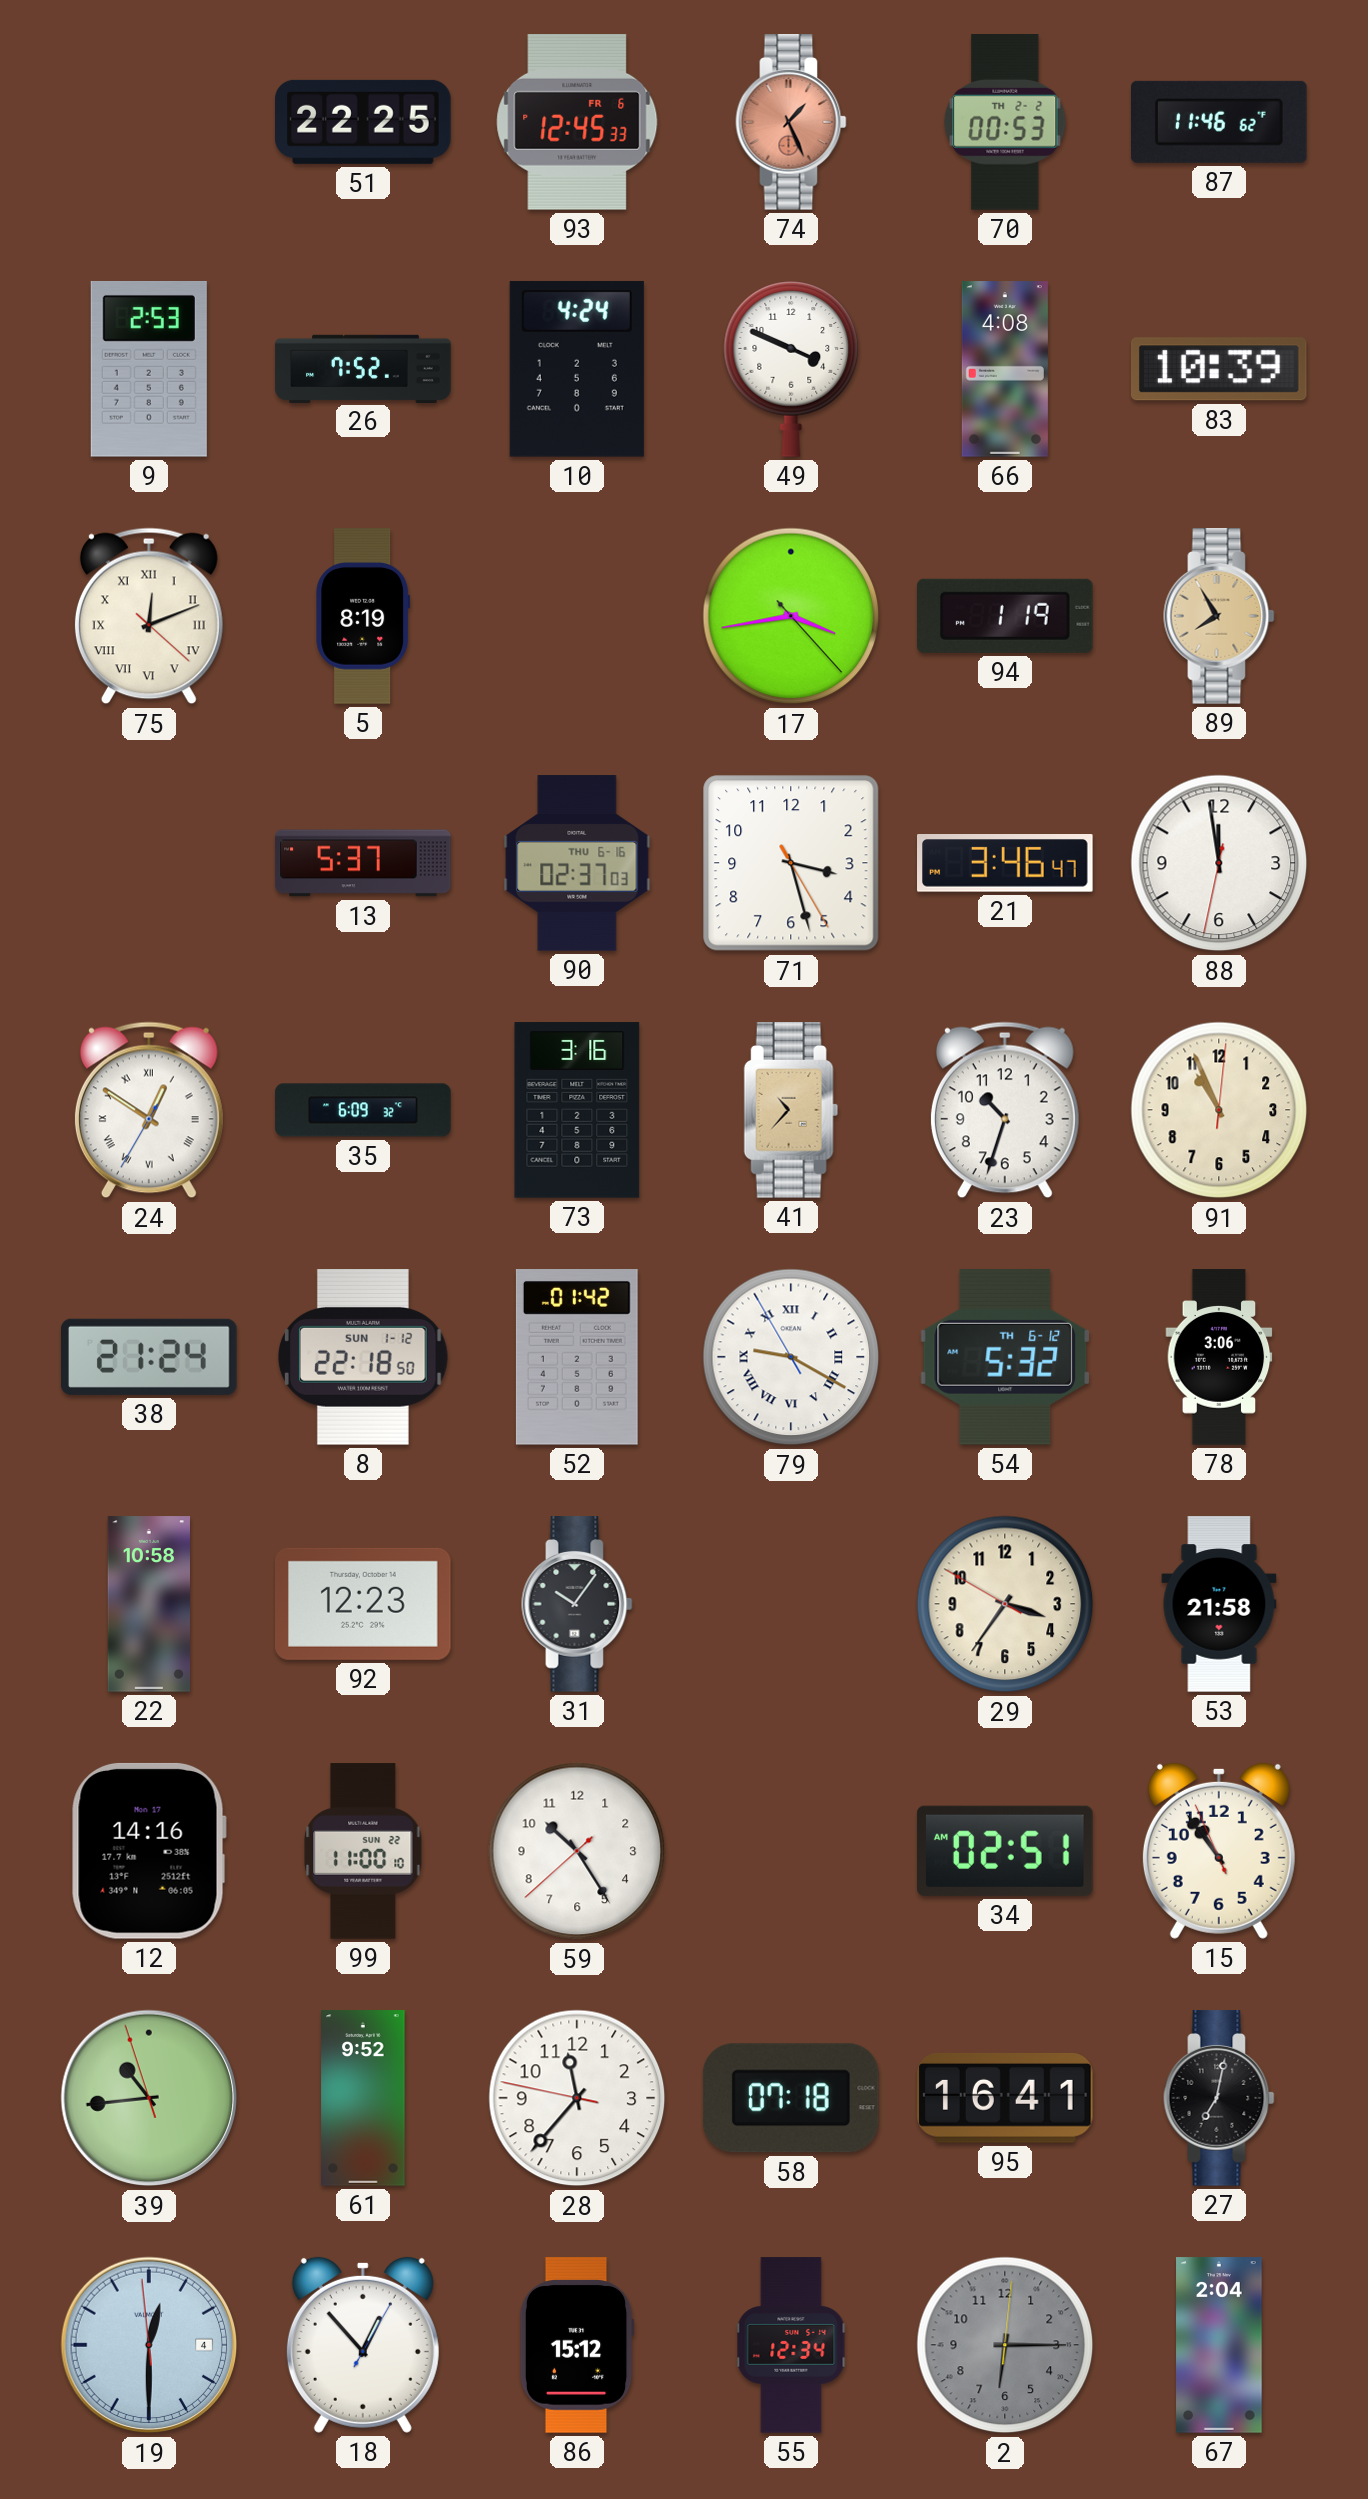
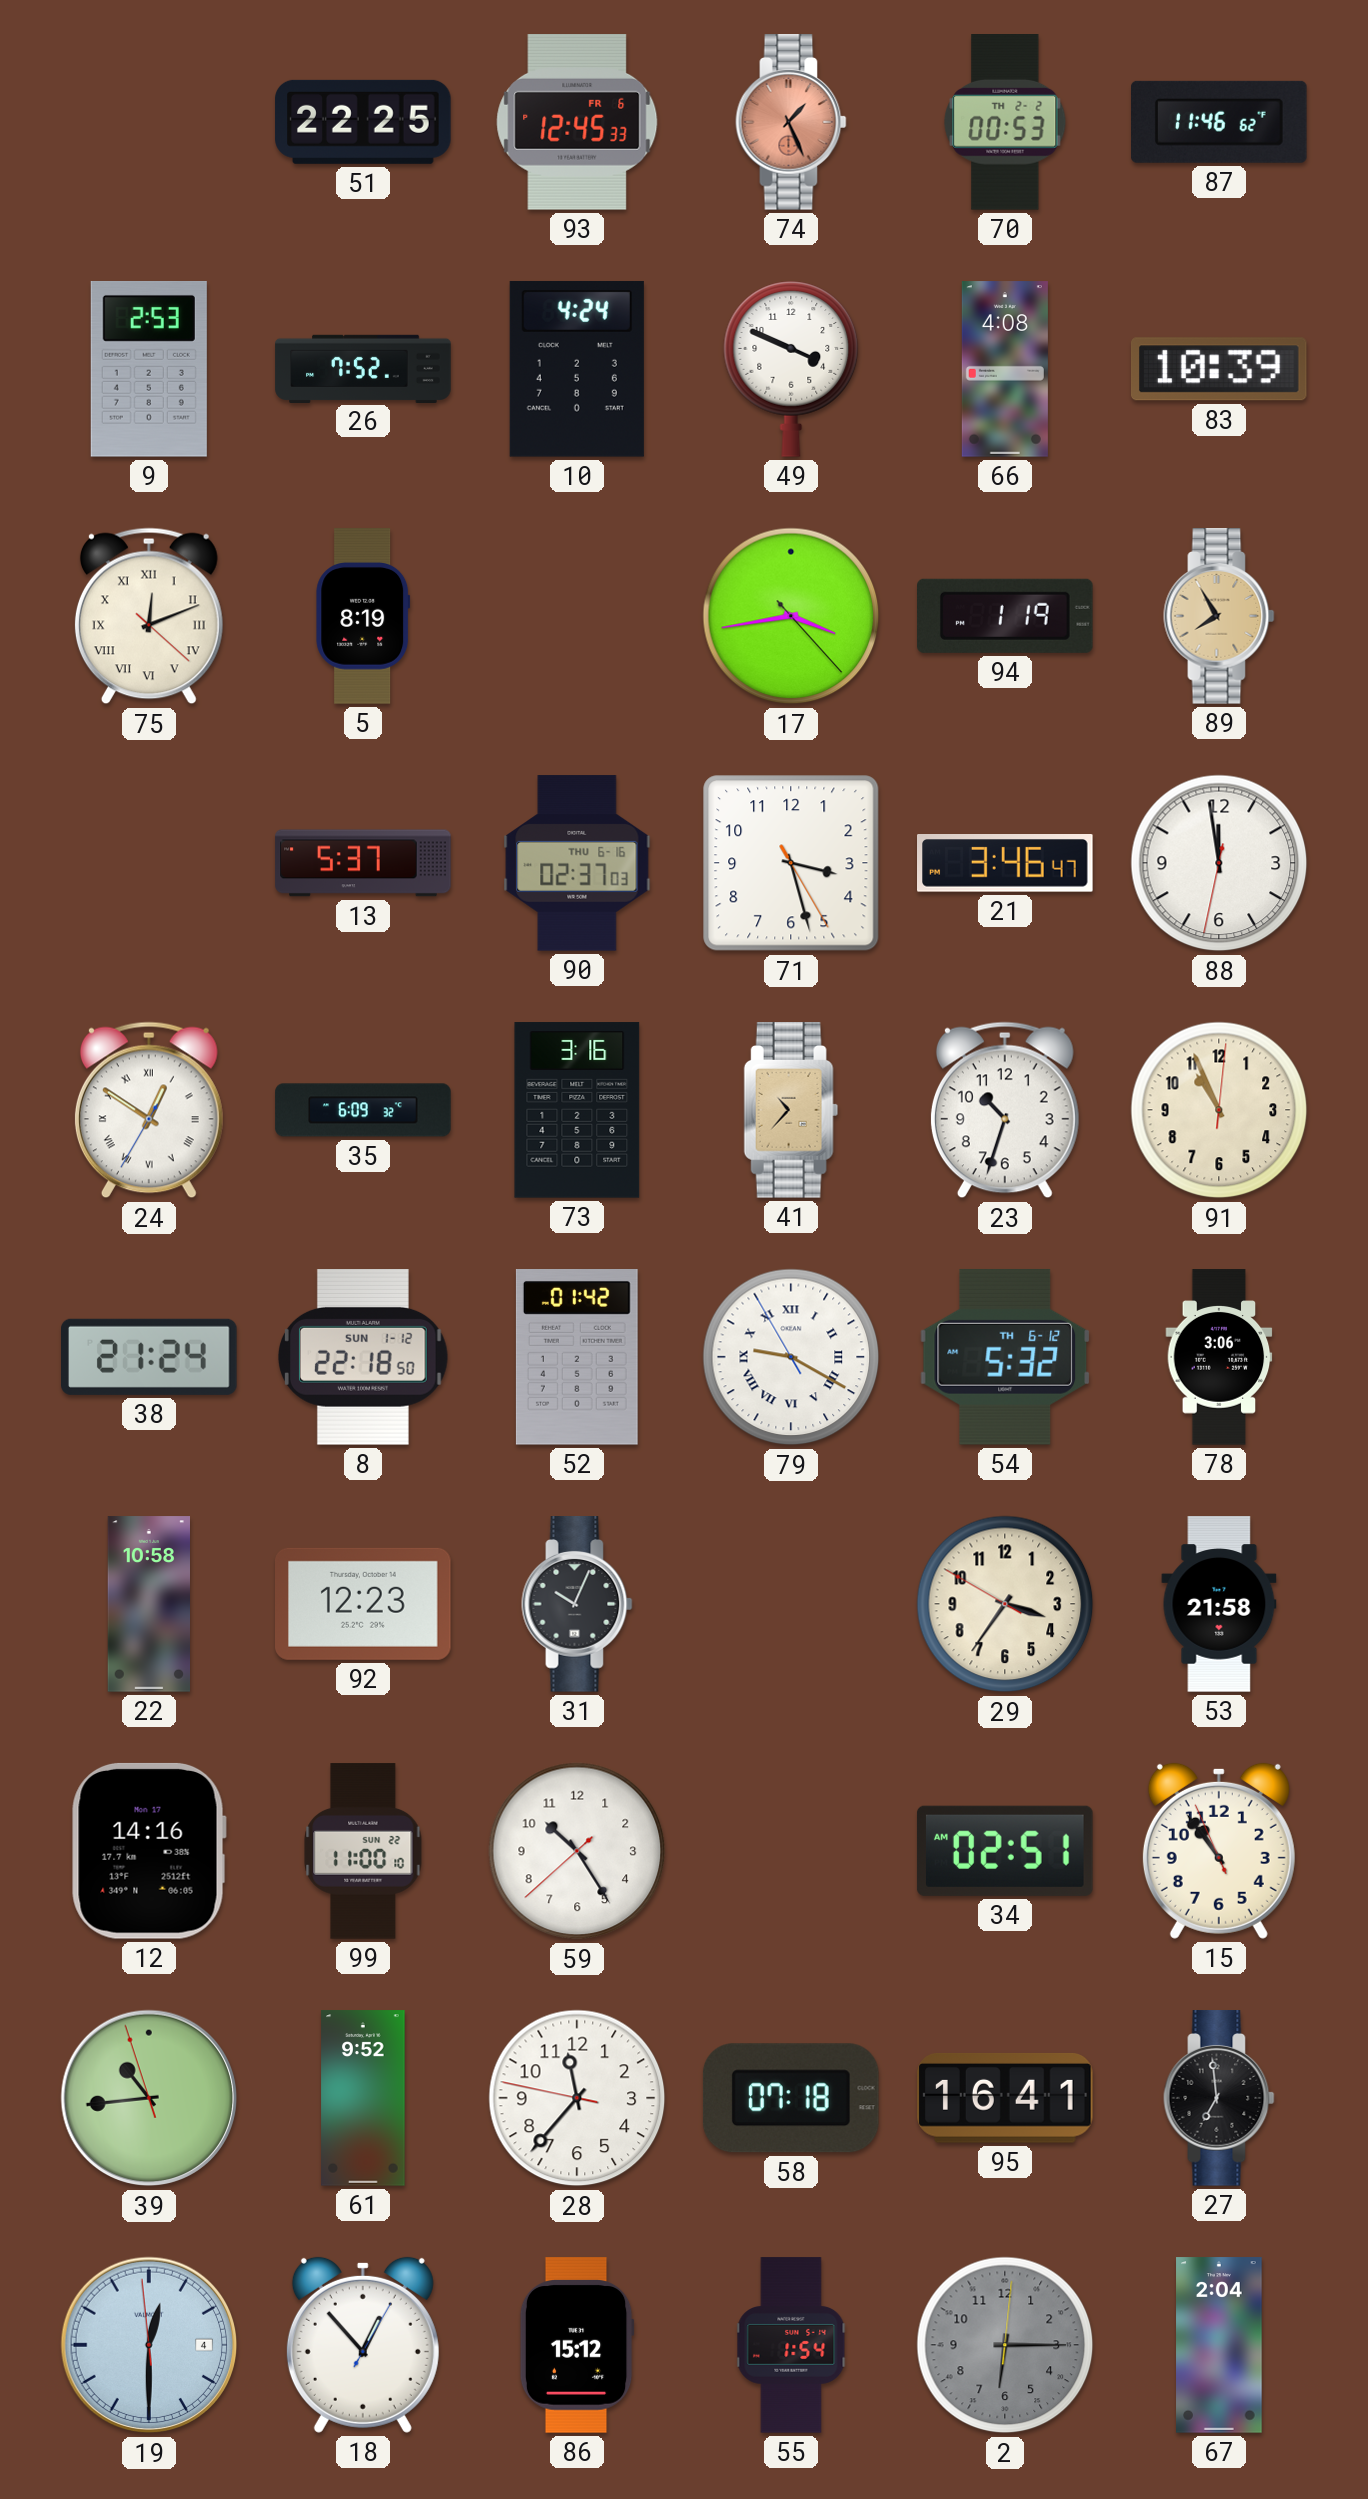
31: 10:06 -> 10:04
27: 7:02 -> 6:59
55: 12:34 -> 1:54
